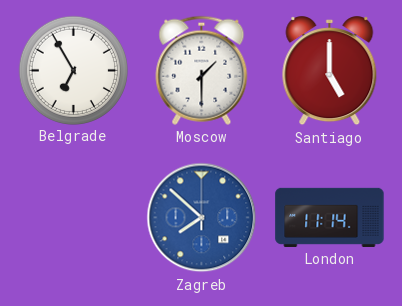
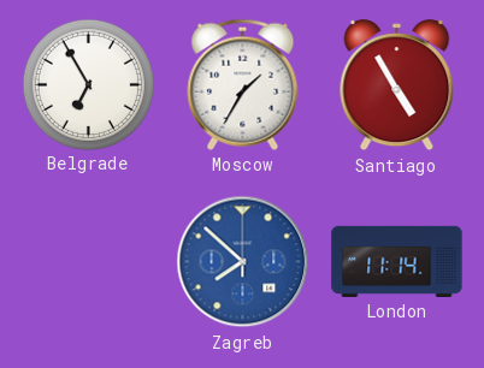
Moscow: 1:30 -> 1:35
Santiago: 5:00 -> 4:55
